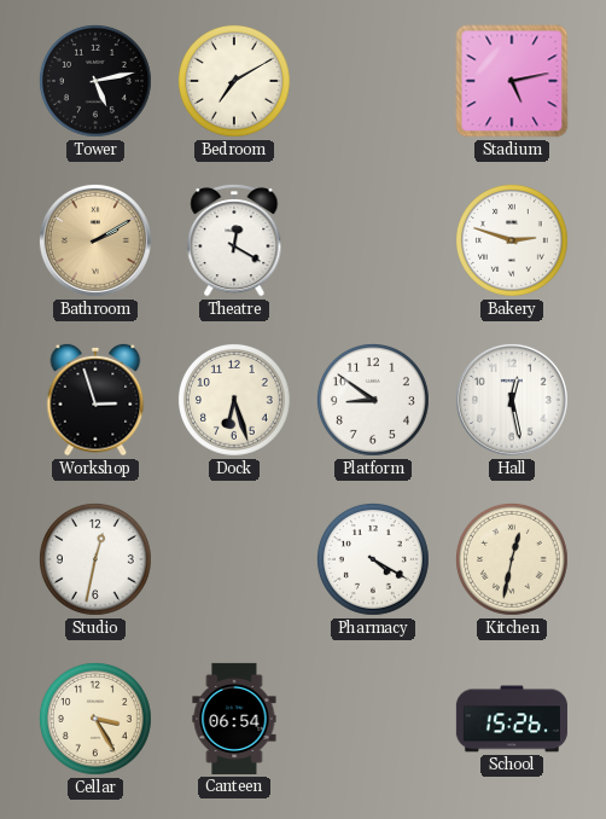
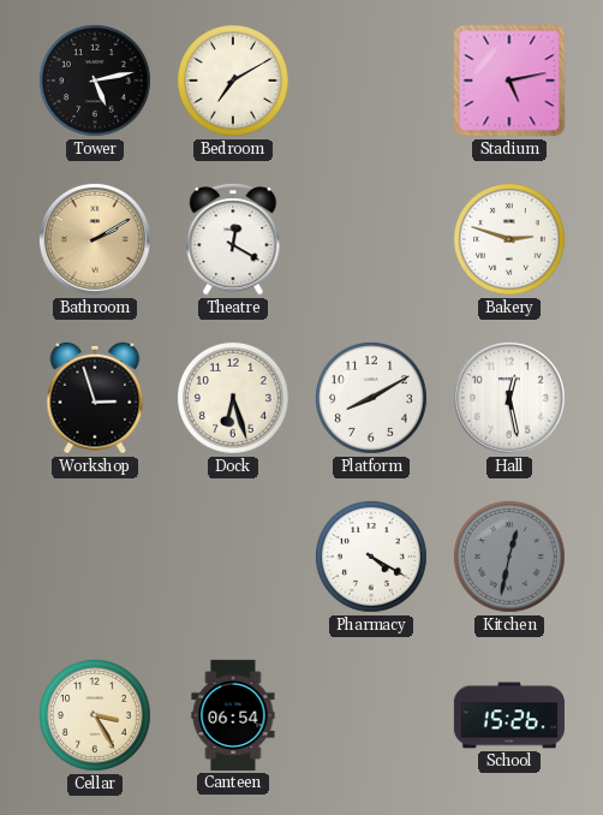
Platform: 8:51 -> 8:10
Studio: 12:32 -> none
Kitchen dial: cream -> grey
